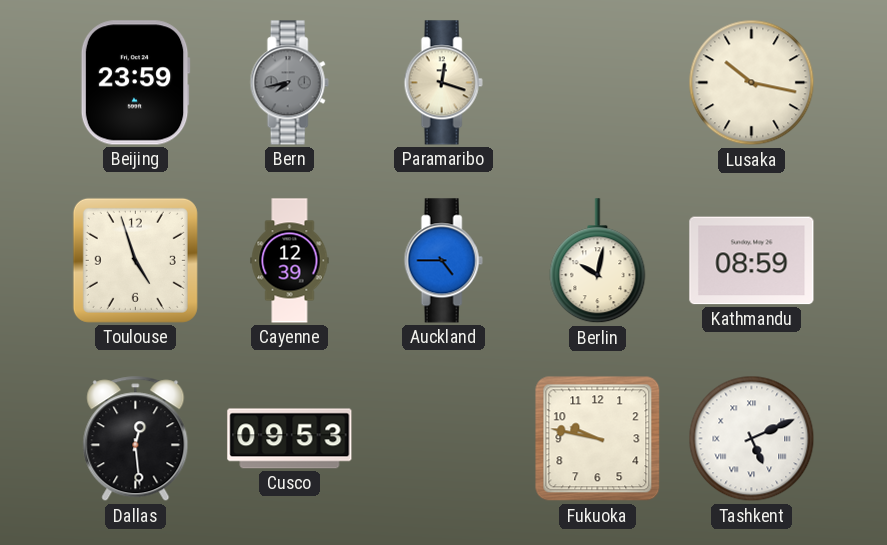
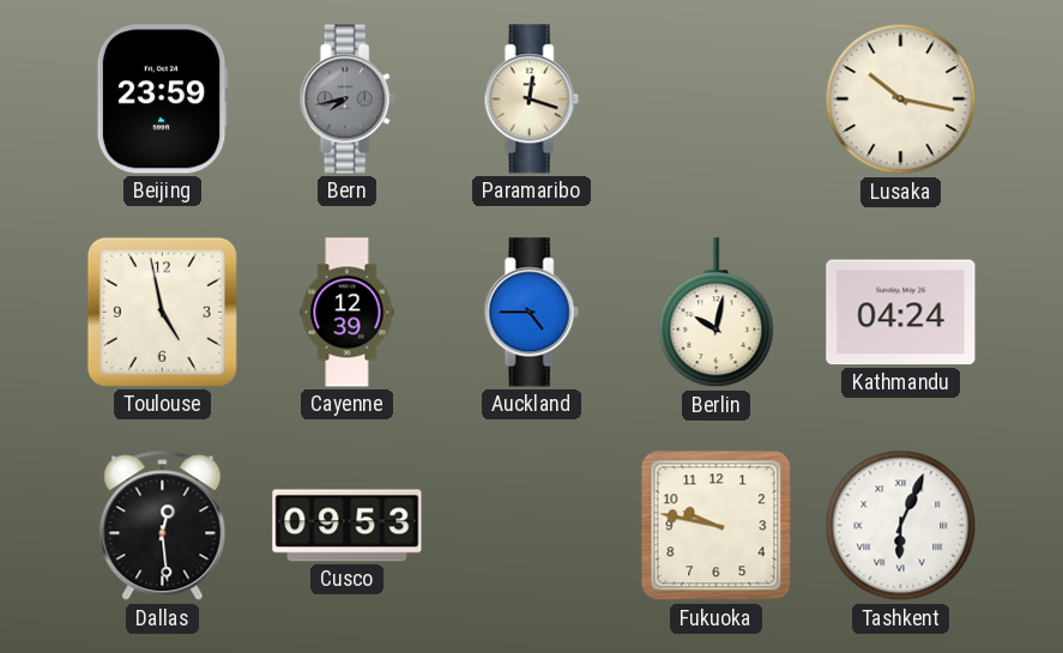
Toulouse: 4:57 -> 4:58
Kathmandu: 08:59 -> 04:24
Tashkent: 5:11 -> 6:04
